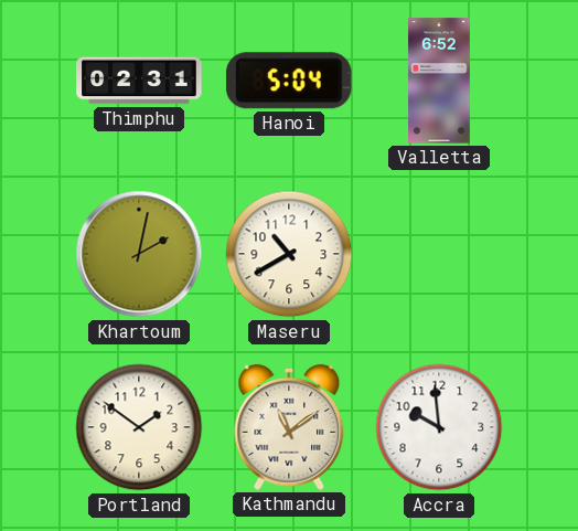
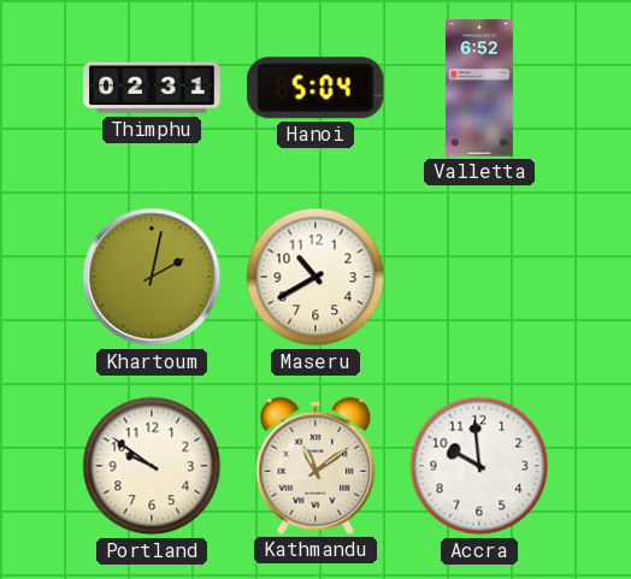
Portland: 1:51 -> 9:51
